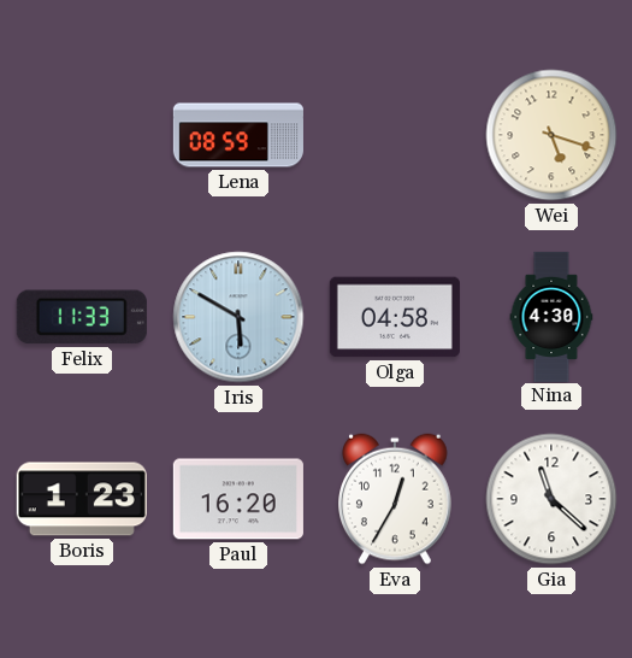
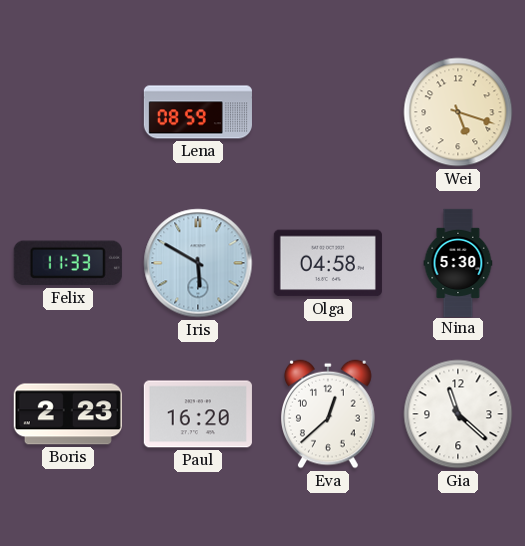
Nina: 4:30 -> 5:30
Boris: 1:23 -> 2:23
Eva: 12:35 -> 12:38
